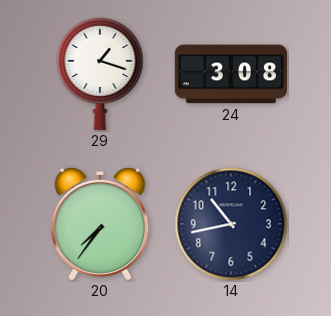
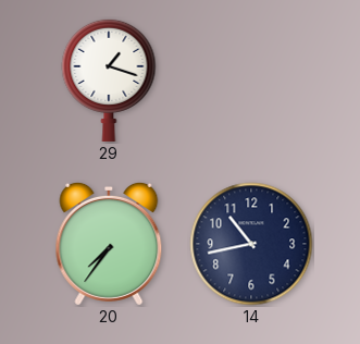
24: 3:08 -> none
